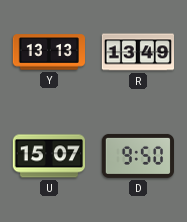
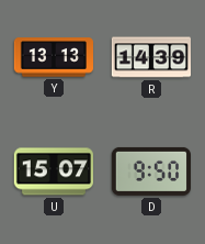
R: 13:49 -> 14:39
